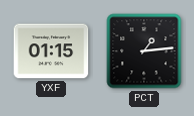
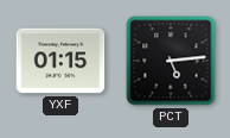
PCT: 1:14 -> 5:14
